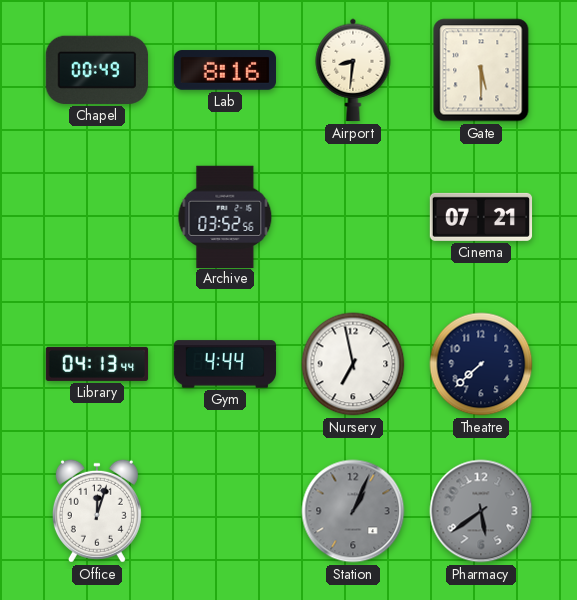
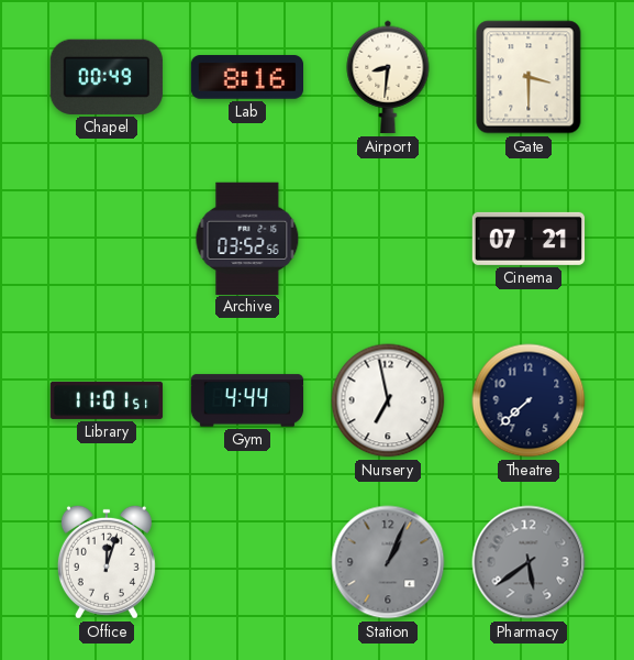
Gate: 5:30 -> 3:30
Library: 04:13 -> 11:01
